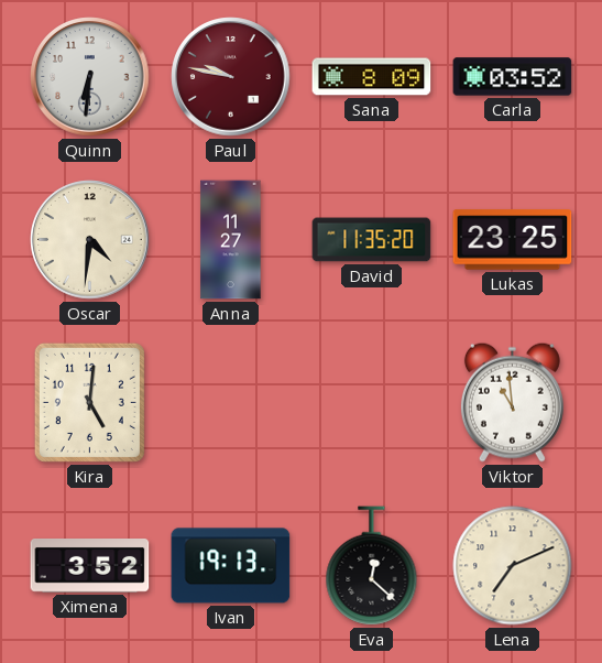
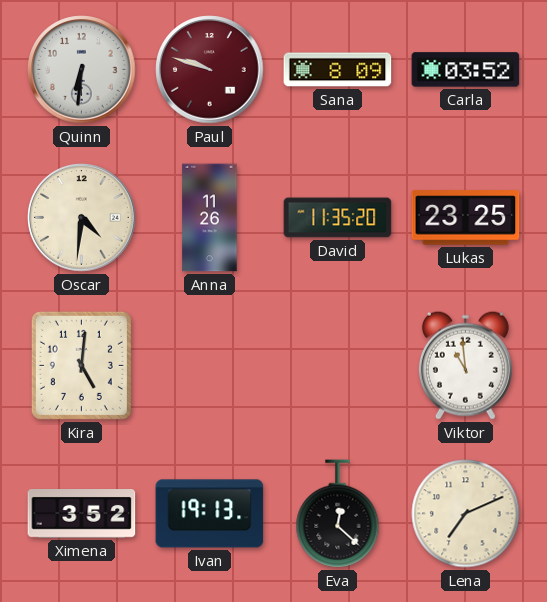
Paul: 9:47 -> 9:48
Anna: 11:27 -> 11:26
